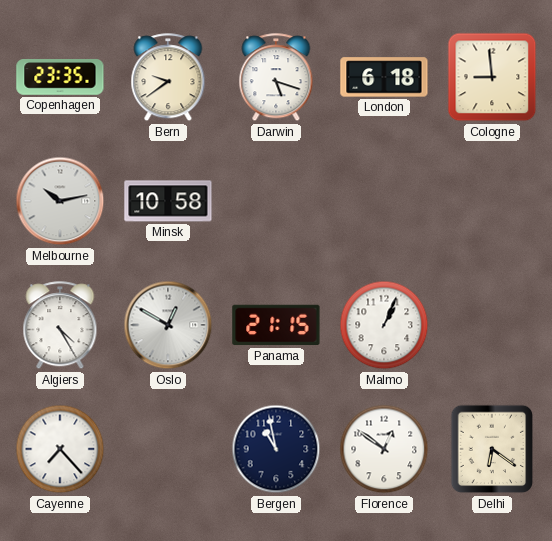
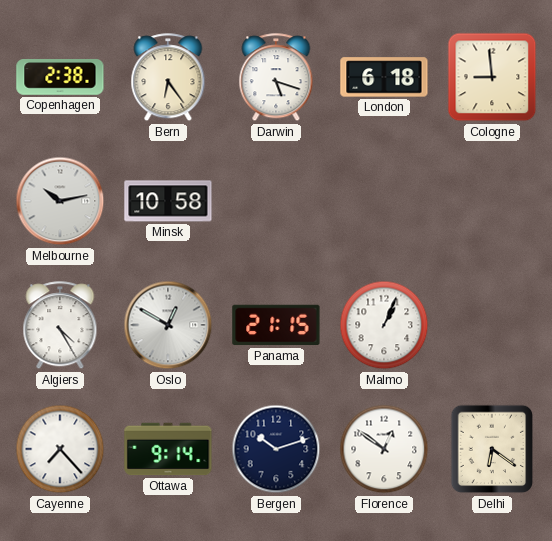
Copenhagen: 23:35 -> 2:38
Bern: 9:39 -> 6:24
Ottawa: none -> 9:14
Bergen: 10:58 -> 10:12
